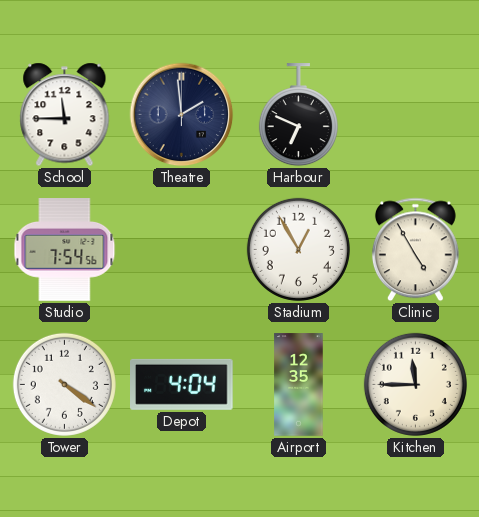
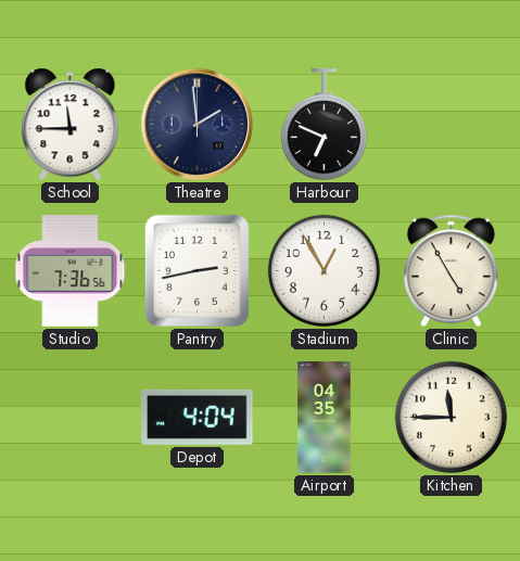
Studio: 7:54 -> 7:36
Pantry: none -> 2:43
Tower: 4:21 -> none
Airport: 12:35 -> 04:35
